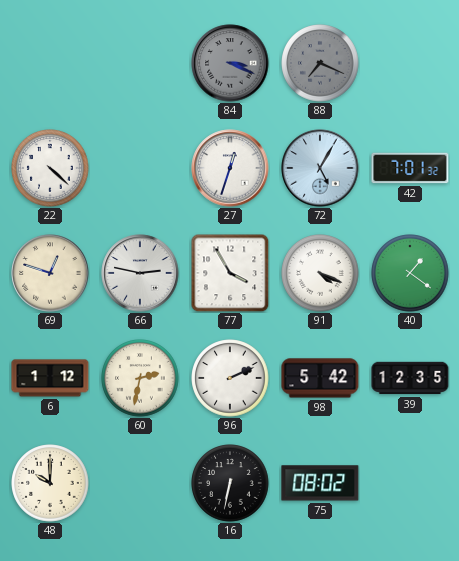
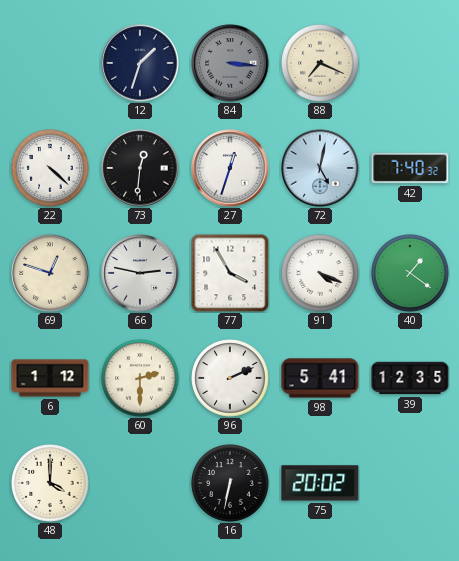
12: none -> 1:33
84: 3:19 -> 3:16
88 dial: grey -> cream
73: none -> 12:31
72: 5:05 -> 5:02
42: 7:01 -> 7:40
60: 2:32 -> 2:30
98: 5:42 -> 5:41
48: 10:00 -> 4:00
75: 08:02 -> 20:02
